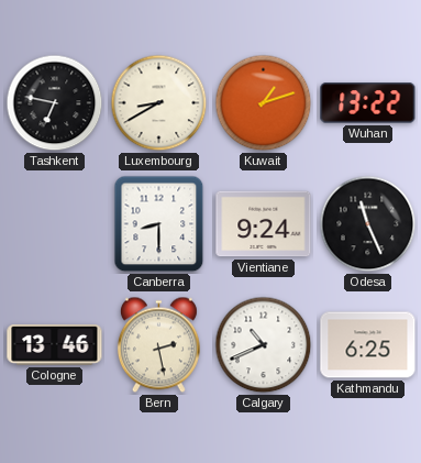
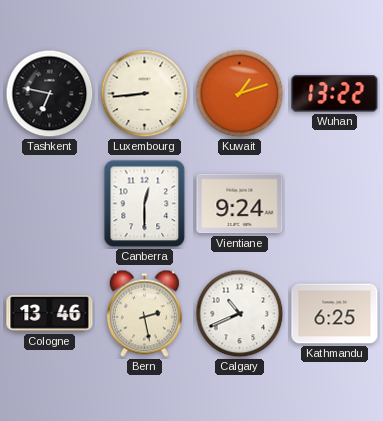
Luxembourg: 8:40 -> 8:44
Canberra: 8:30 -> 12:30
Odesa: 11:26 -> none
